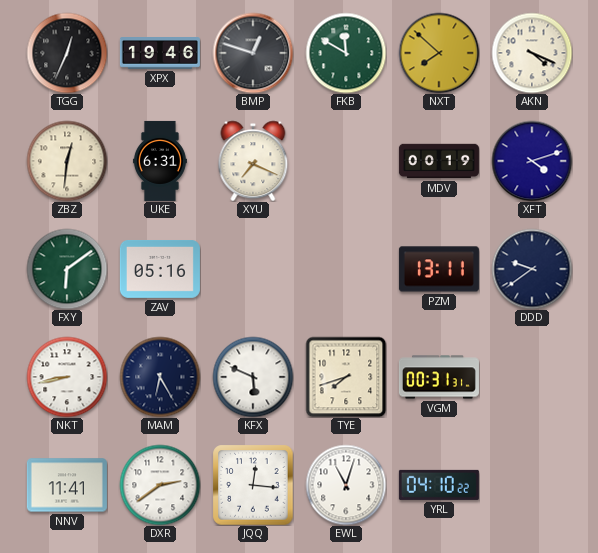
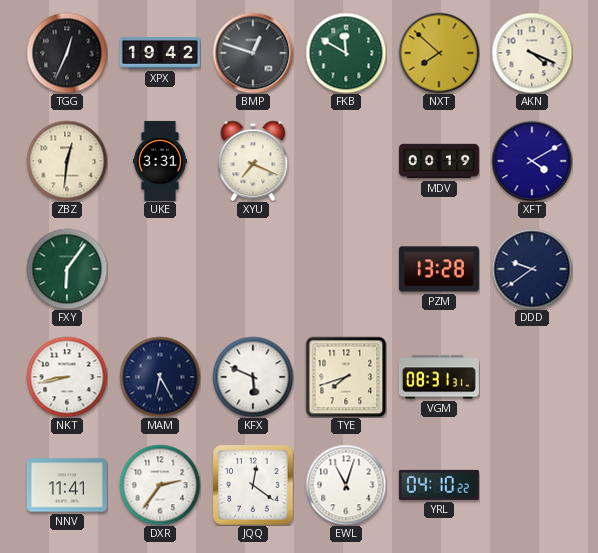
XPX: 19:46 -> 19:42
UKE: 6:31 -> 3:31
XFT: 4:12 -> 4:10
FXY: 6:09 -> 6:06
ZAV: 05:16 -> none
PZM: 13:11 -> 13:28
VGM: 00:31 -> 08:31
DXR: 2:39 -> 2:36
JQQ: 12:16 -> 12:21
